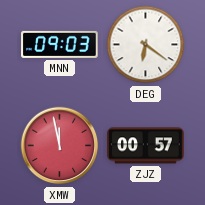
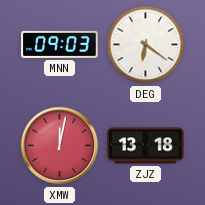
XMW: 11:58 -> 12:02
ZJZ: 00:57 -> 13:18
